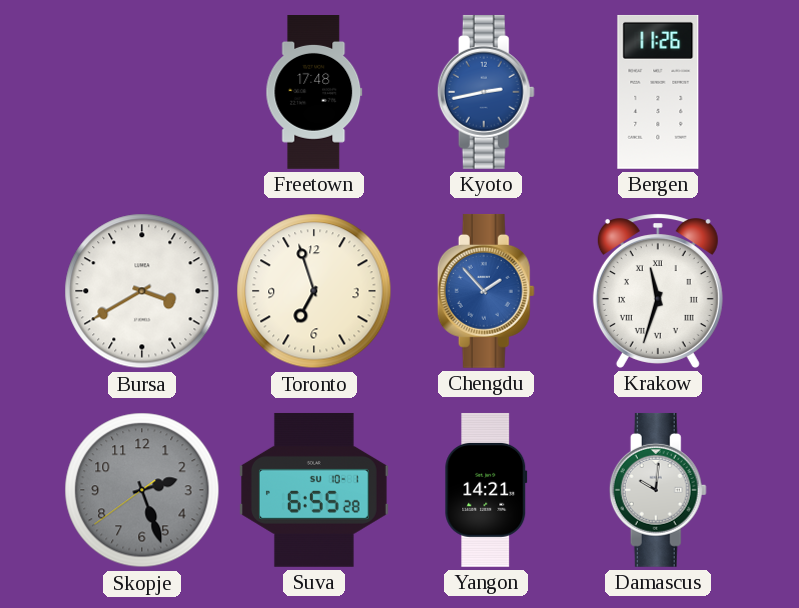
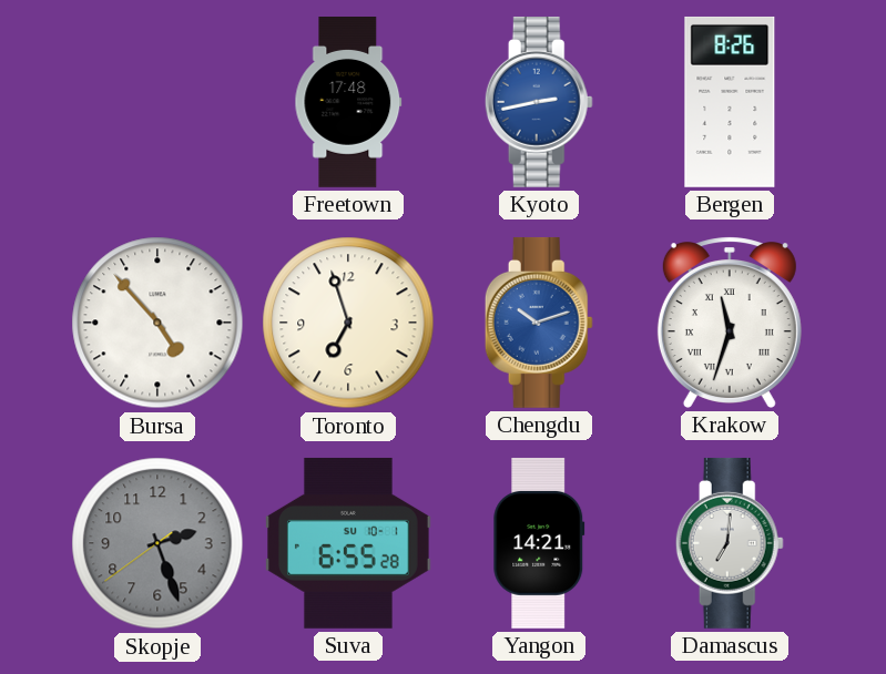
Bergen: 11:26 -> 8:26
Bursa: 3:40 -> 4:53
Chengdu: 1:53 -> 10:12
Damascus: 10:01 -> 7:01
